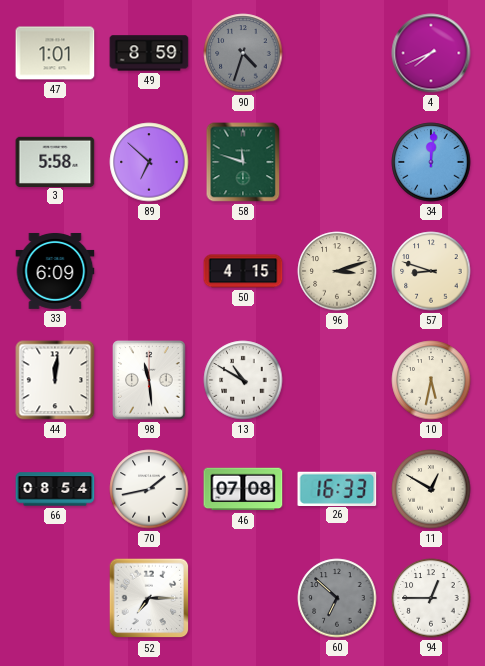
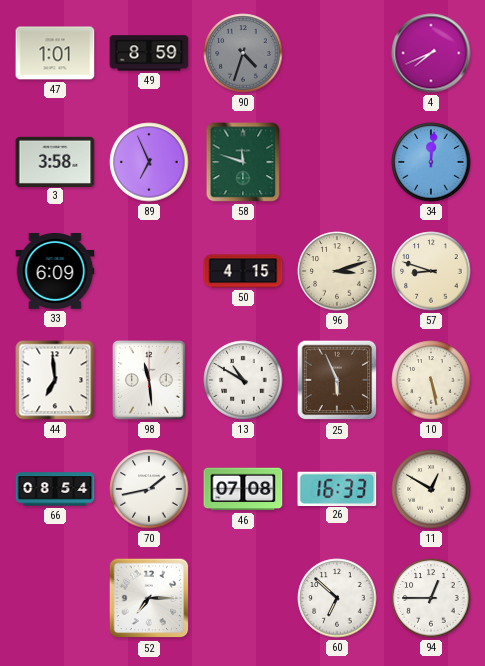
3: 5:58 -> 3:58
89: 6:52 -> 6:56
44: 12:01 -> 6:59
25: none -> 5:56
10: 5:32 -> 5:28
60 dial: grey -> white
